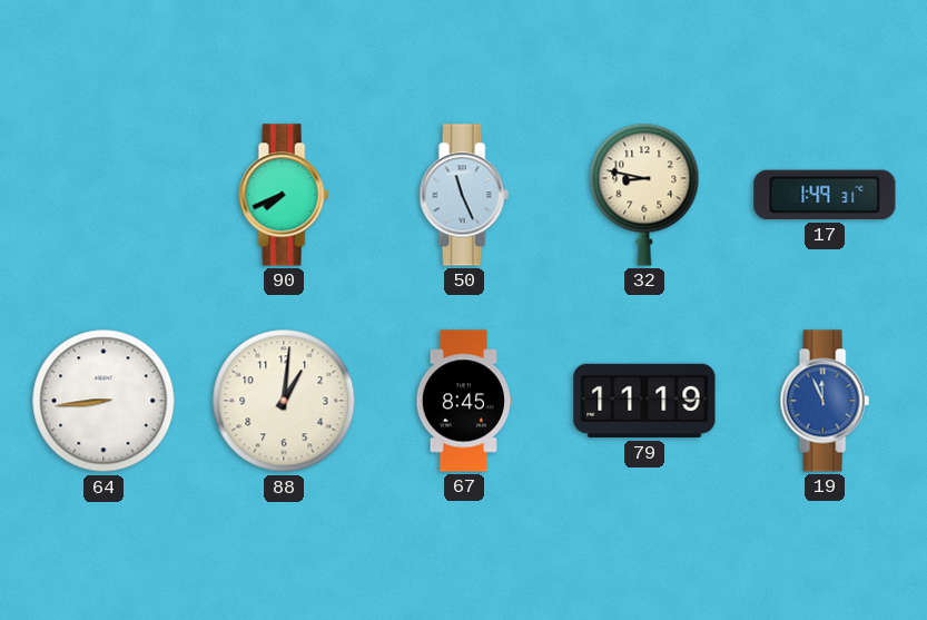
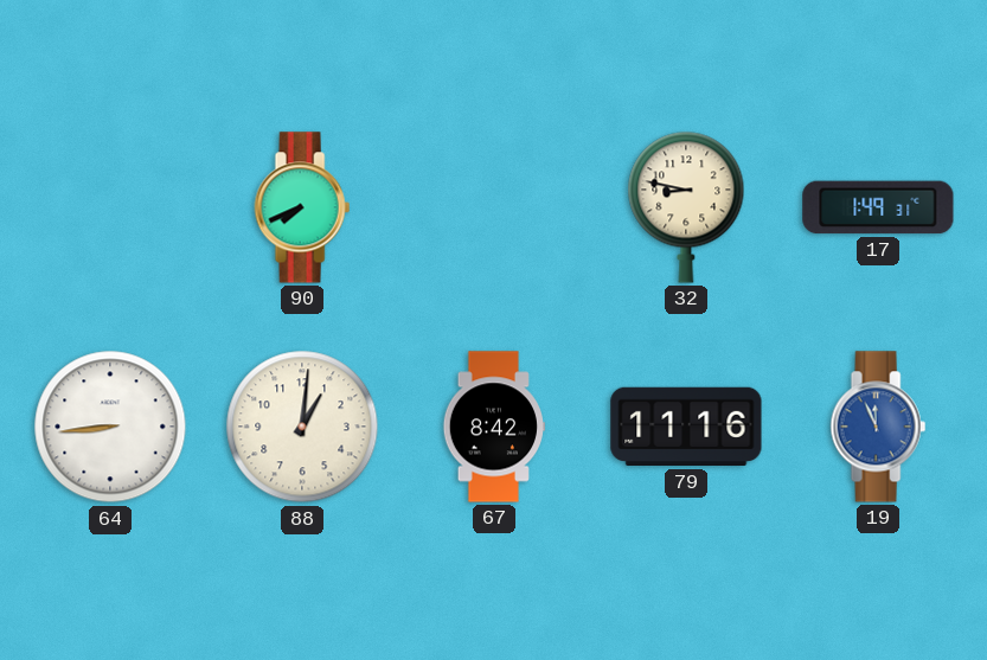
50: 11:26 -> none
67: 8:45 -> 8:42
79: 11:19 -> 11:16
